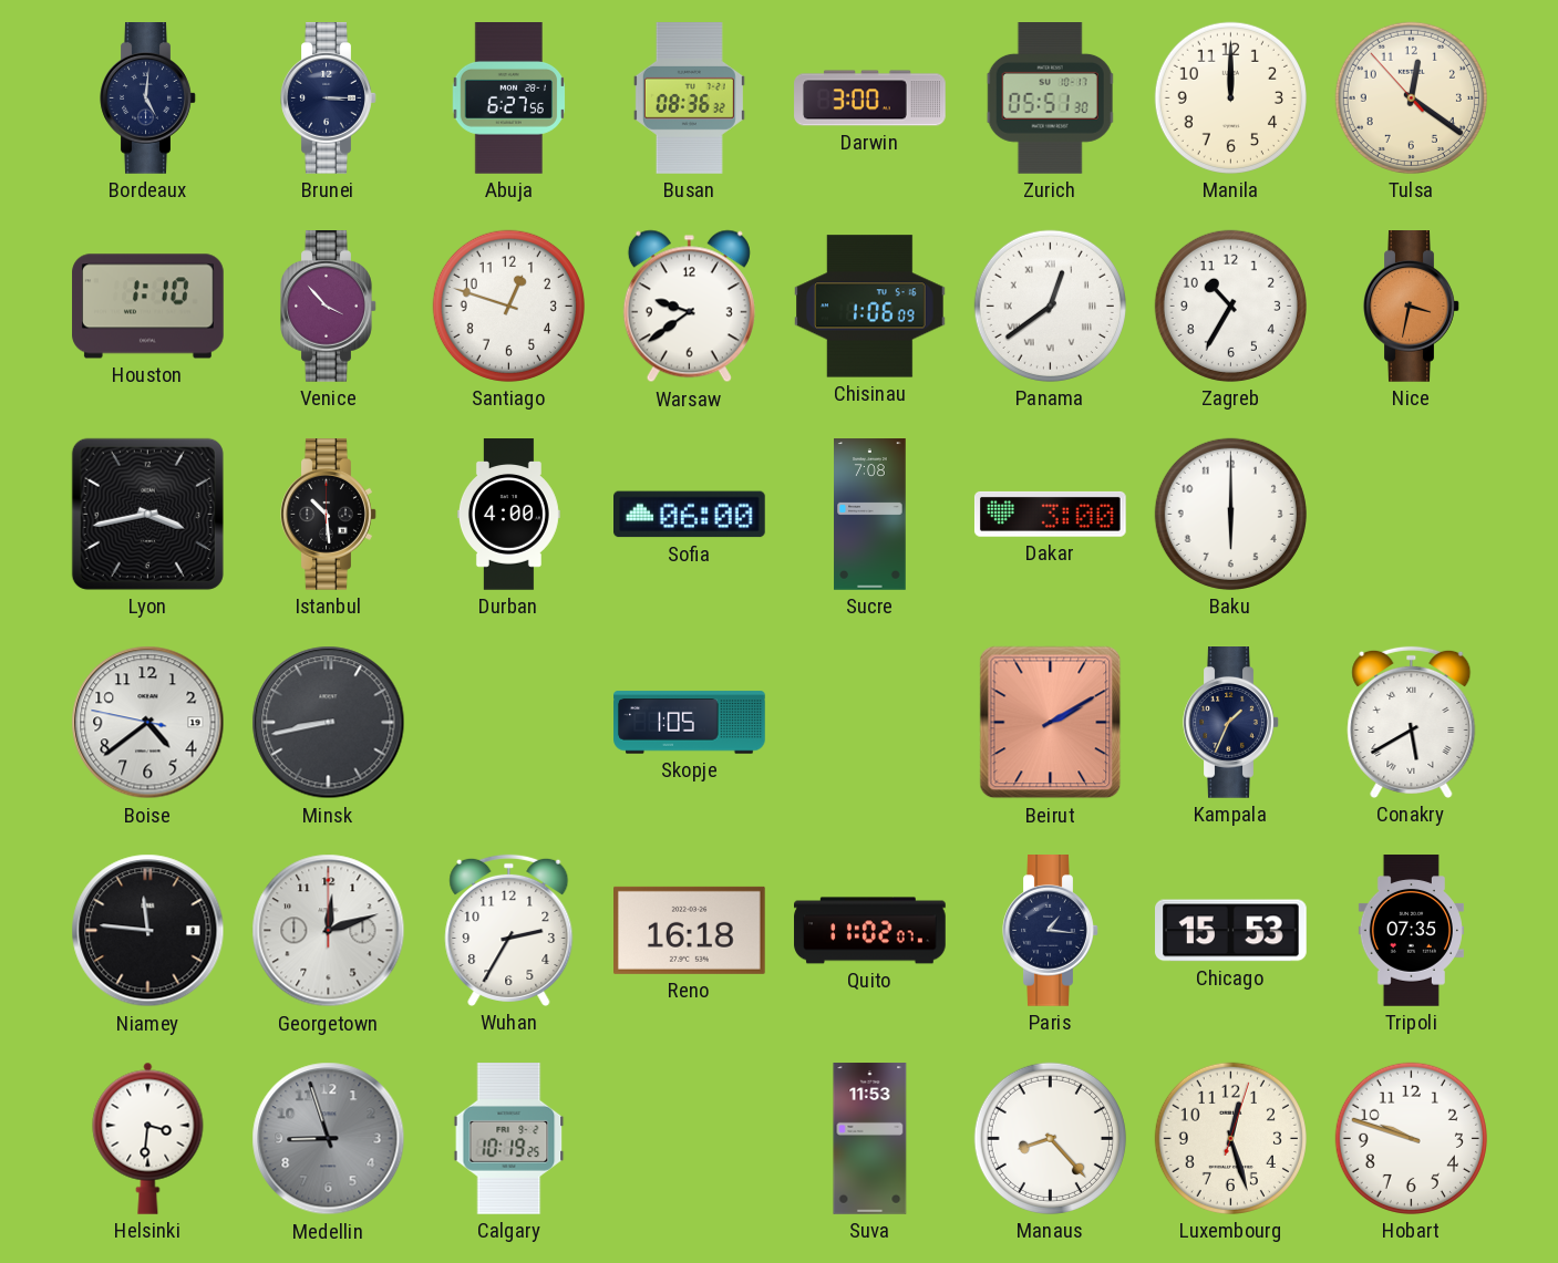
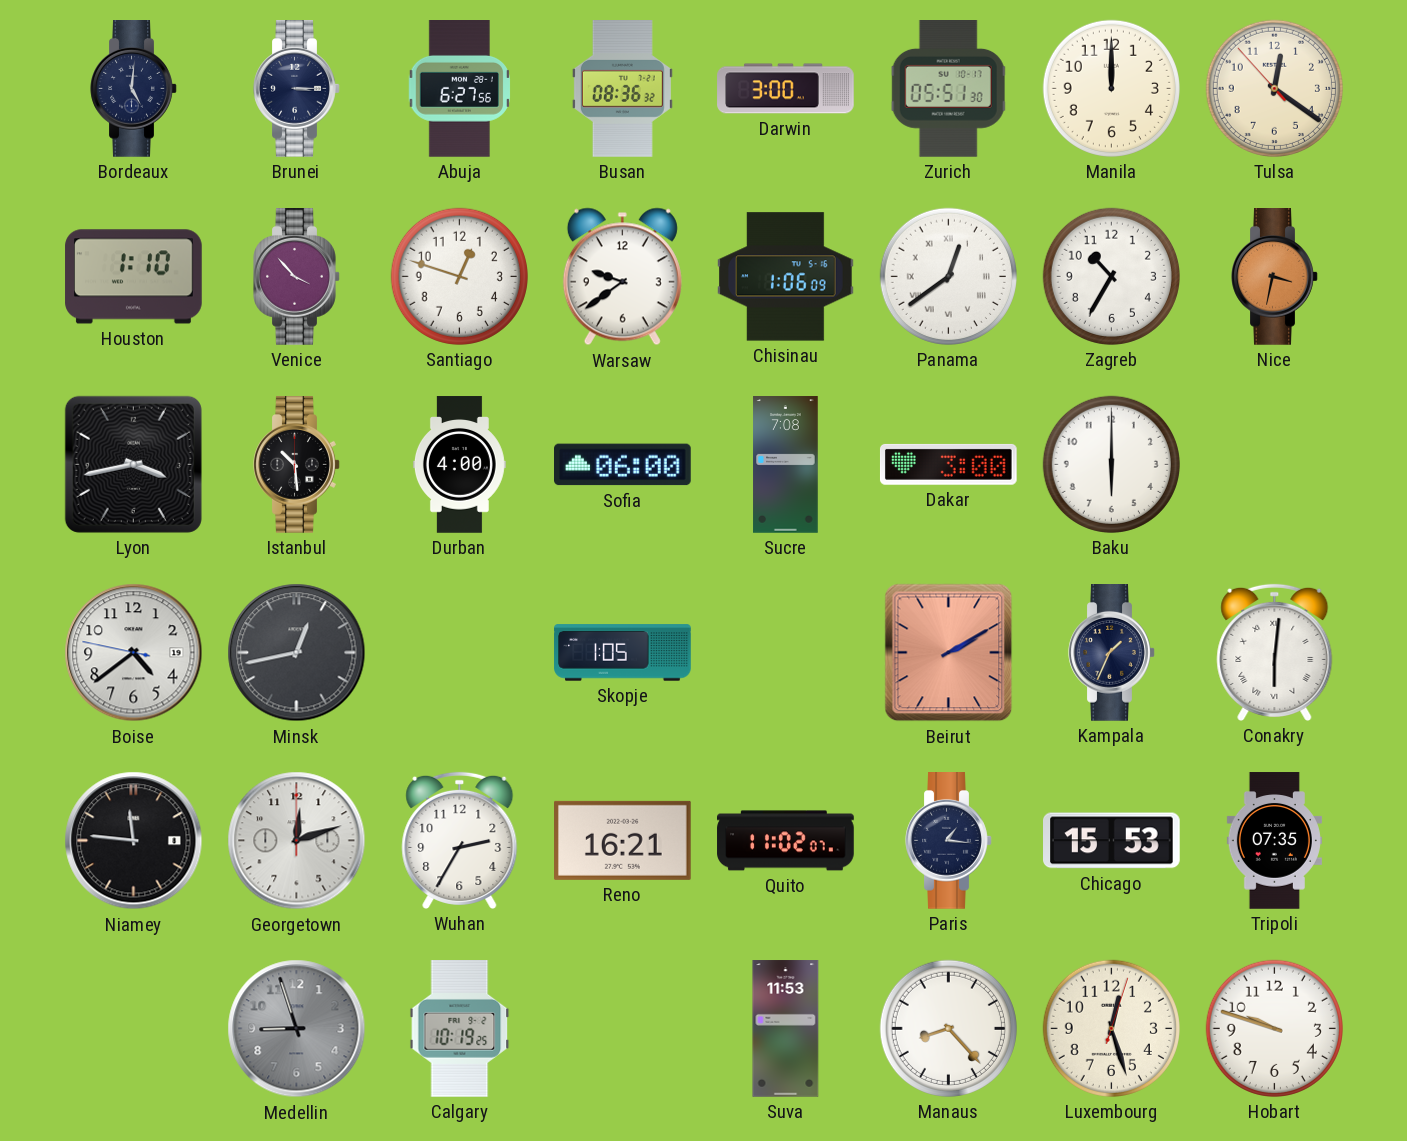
Minsk: 8:43 -> 12:43
Conakry: 5:40 -> 6:01
Reno: 16:18 -> 16:21
Helsinki: 3:31 -> none
